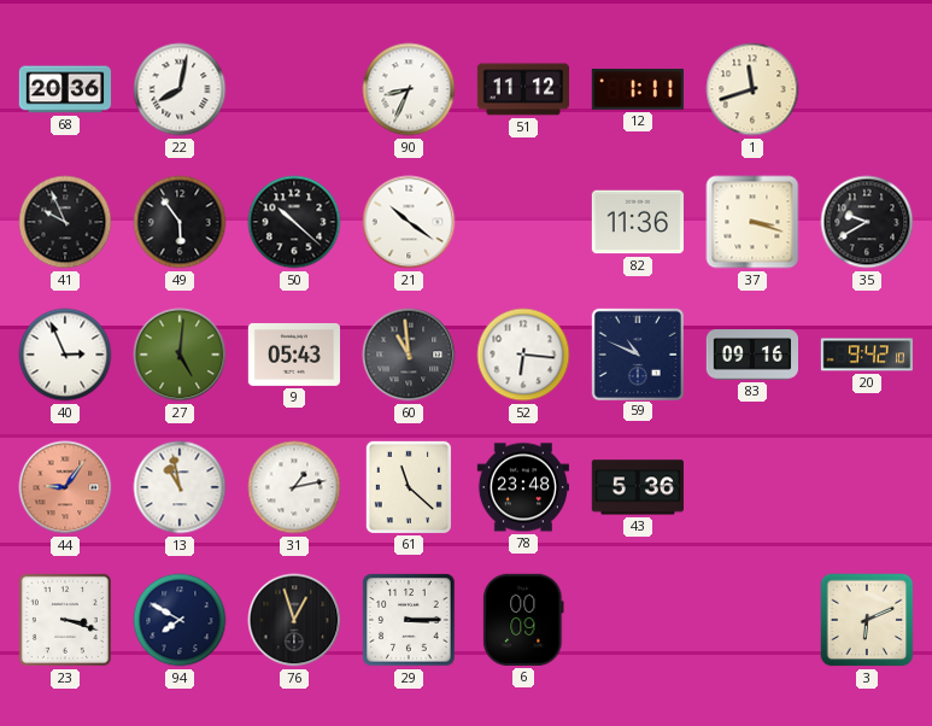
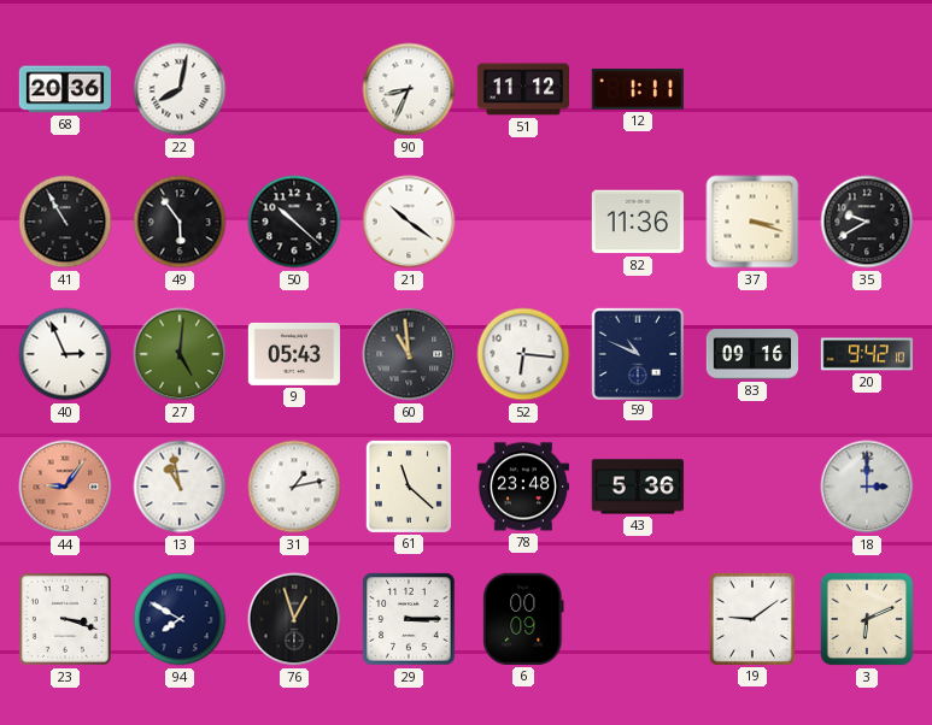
1: 11:42 -> none
41: 9:56 -> 10:55
18: none -> 3:00
19: none -> 9:09
